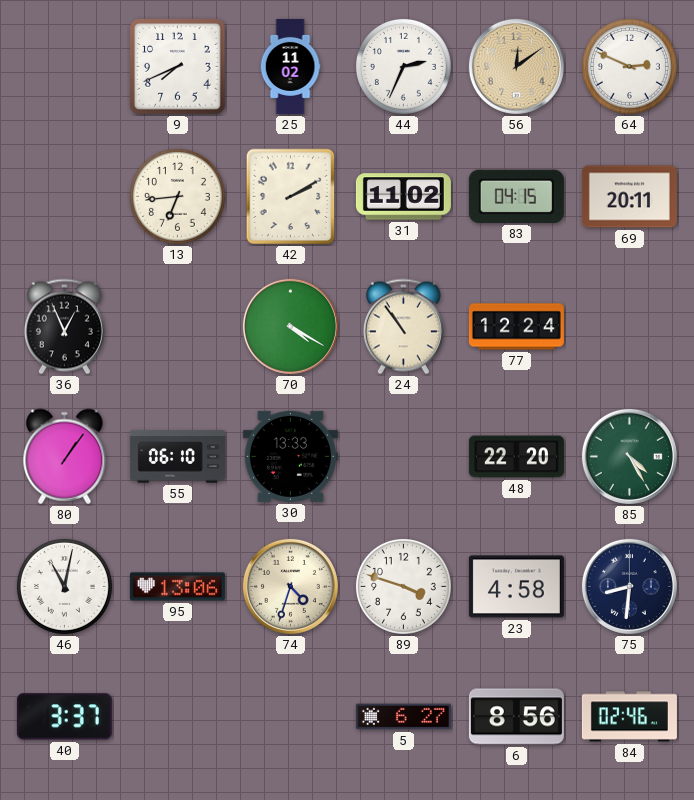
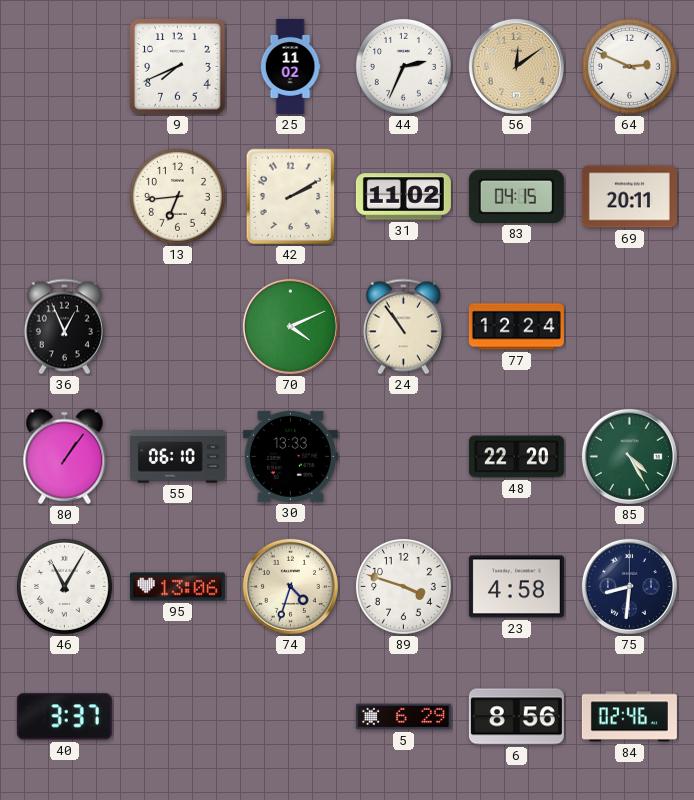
70: 4:20 -> 4:11
46: 11:02 -> 11:05
5: 6:27 -> 6:29
